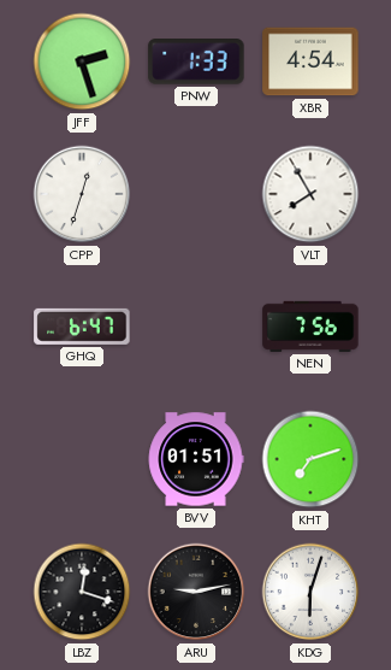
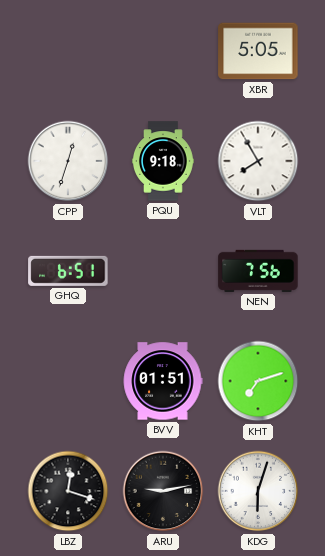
JFF: 2:27 -> none
PNW: 1:33 -> none
XBR: 4:54 -> 5:05
PQU: none -> 9:18
GHQ: 6:47 -> 6:51
